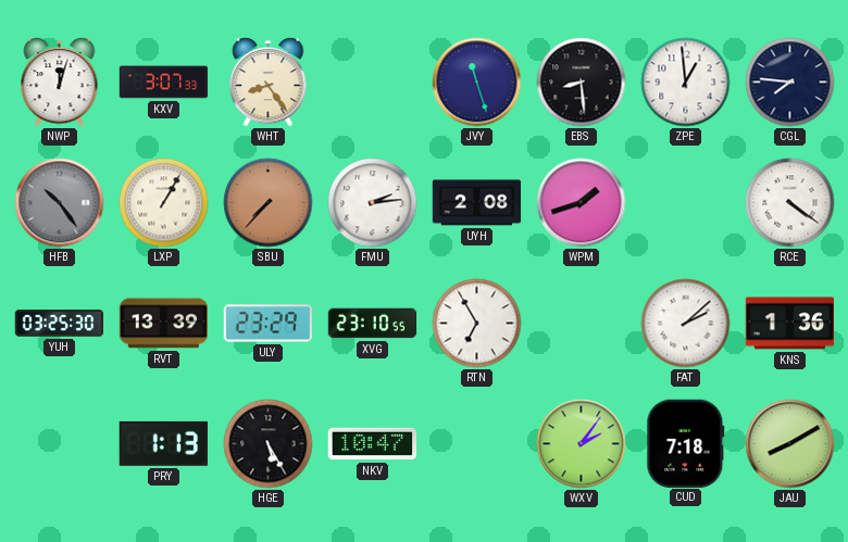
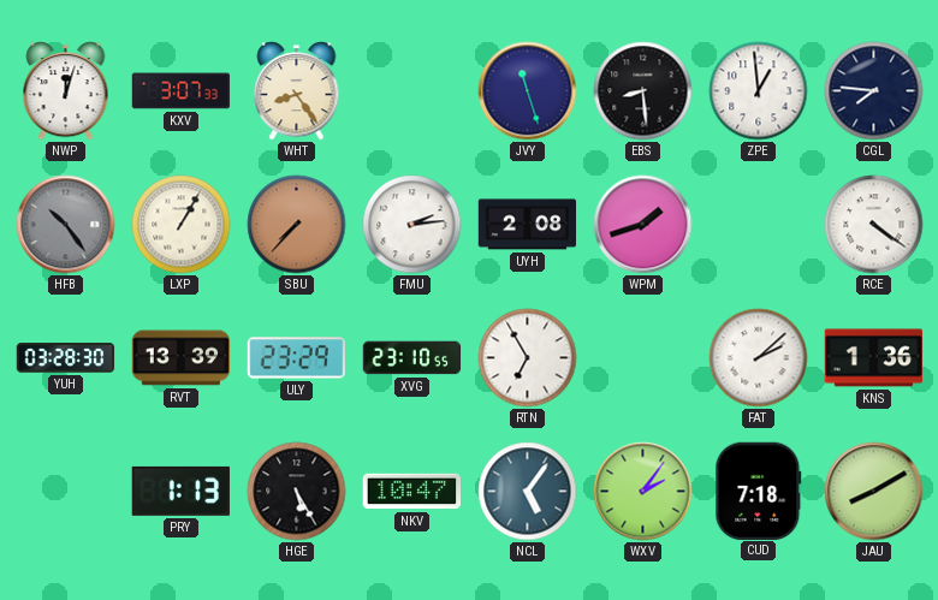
YUH: 03:25 -> 03:28
NCL: none -> 5:06
